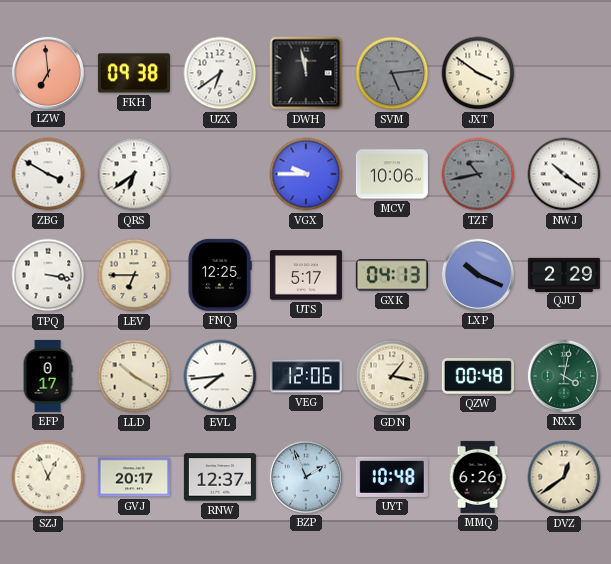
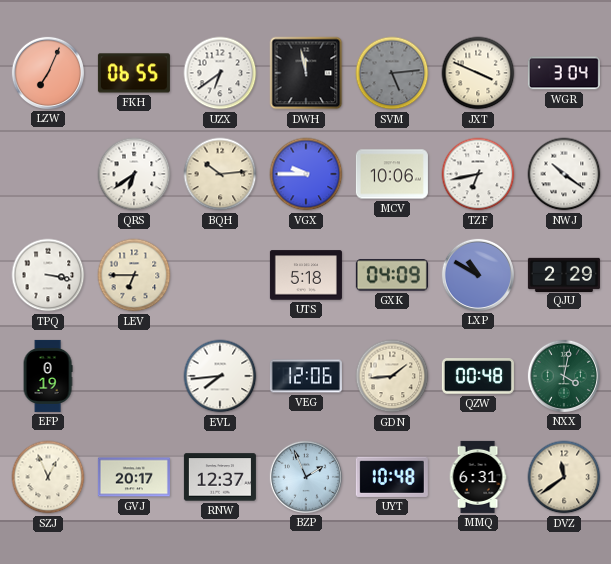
LZW: 6:59 -> 7:04
FKH: 09:38 -> 06:55
JXT: 3:51 -> 3:49
WGR: none -> 3:04
ZBG: 3:50 -> none
BQH: none -> 10:14
TZF: 10:43 -> 6:43
TZF dial: grey -> white
FNQ: 12:25 -> none
UTS: 5:17 -> 5:18
GXK: 04:13 -> 04:09
LXP: 10:19 -> 10:50
EFP: 0:17 -> 0:19
LLD: 10:20 -> none
GDN: 1:17 -> 1:44
MMQ: 6:26 -> 6:31
DVZ: 12:39 -> 11:39
